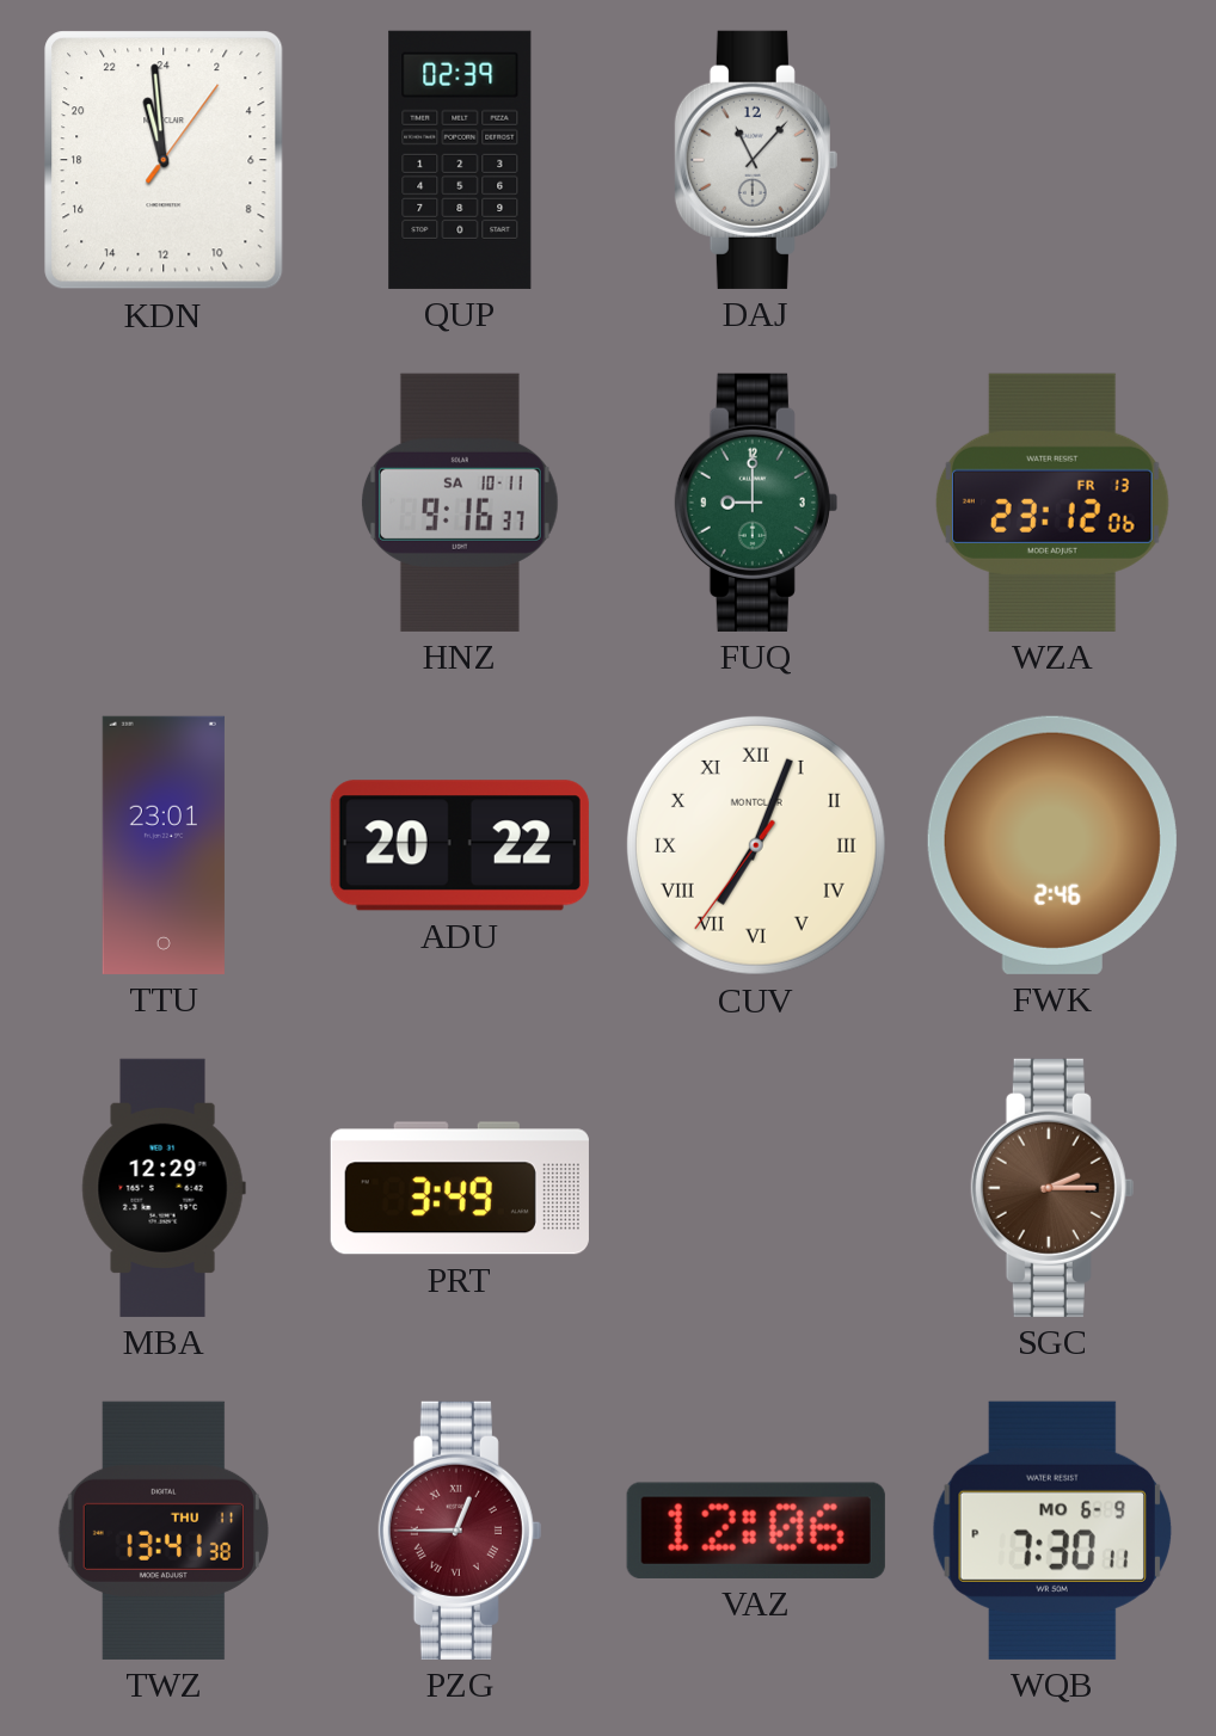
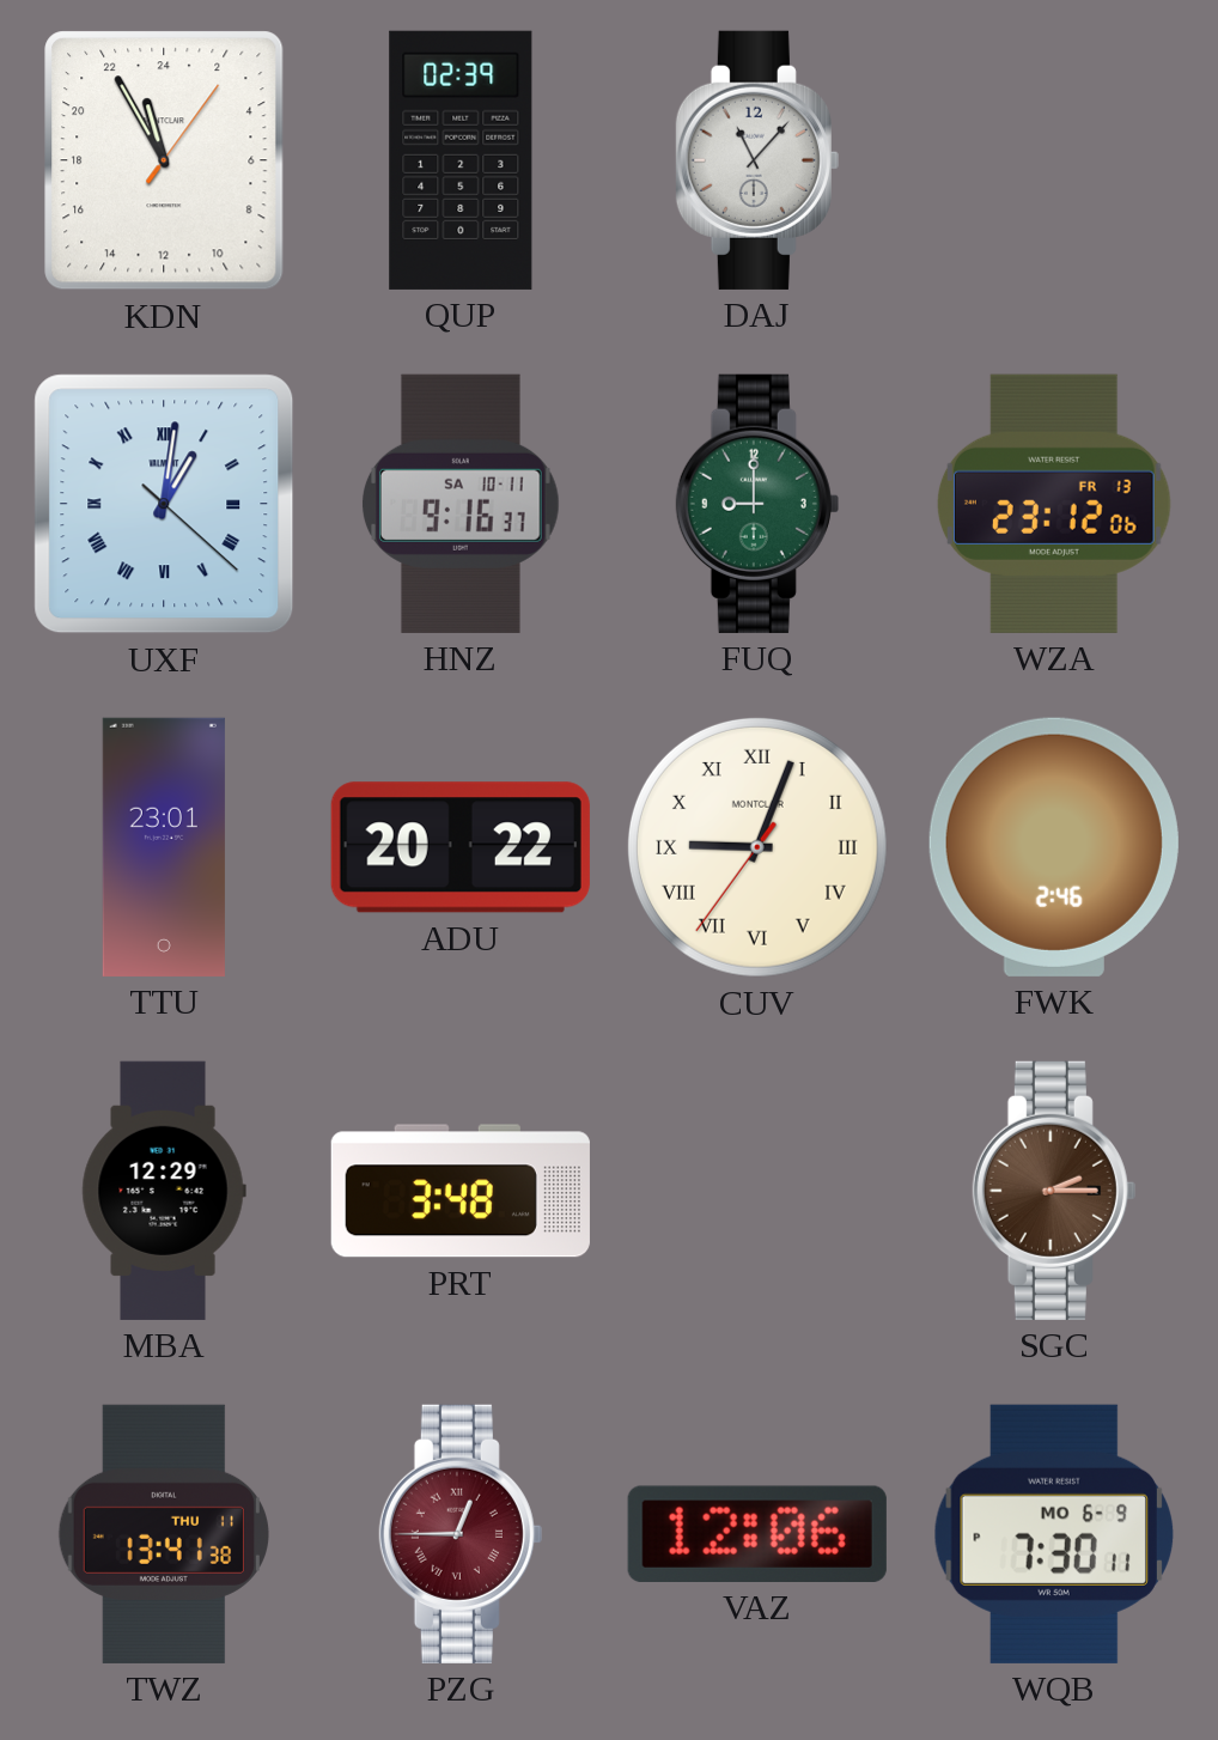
KDN: 22:59 -> 22:55
UXF: none -> 1:01
CUV: 7:03 -> 9:03
PRT: 3:49 -> 3:48
